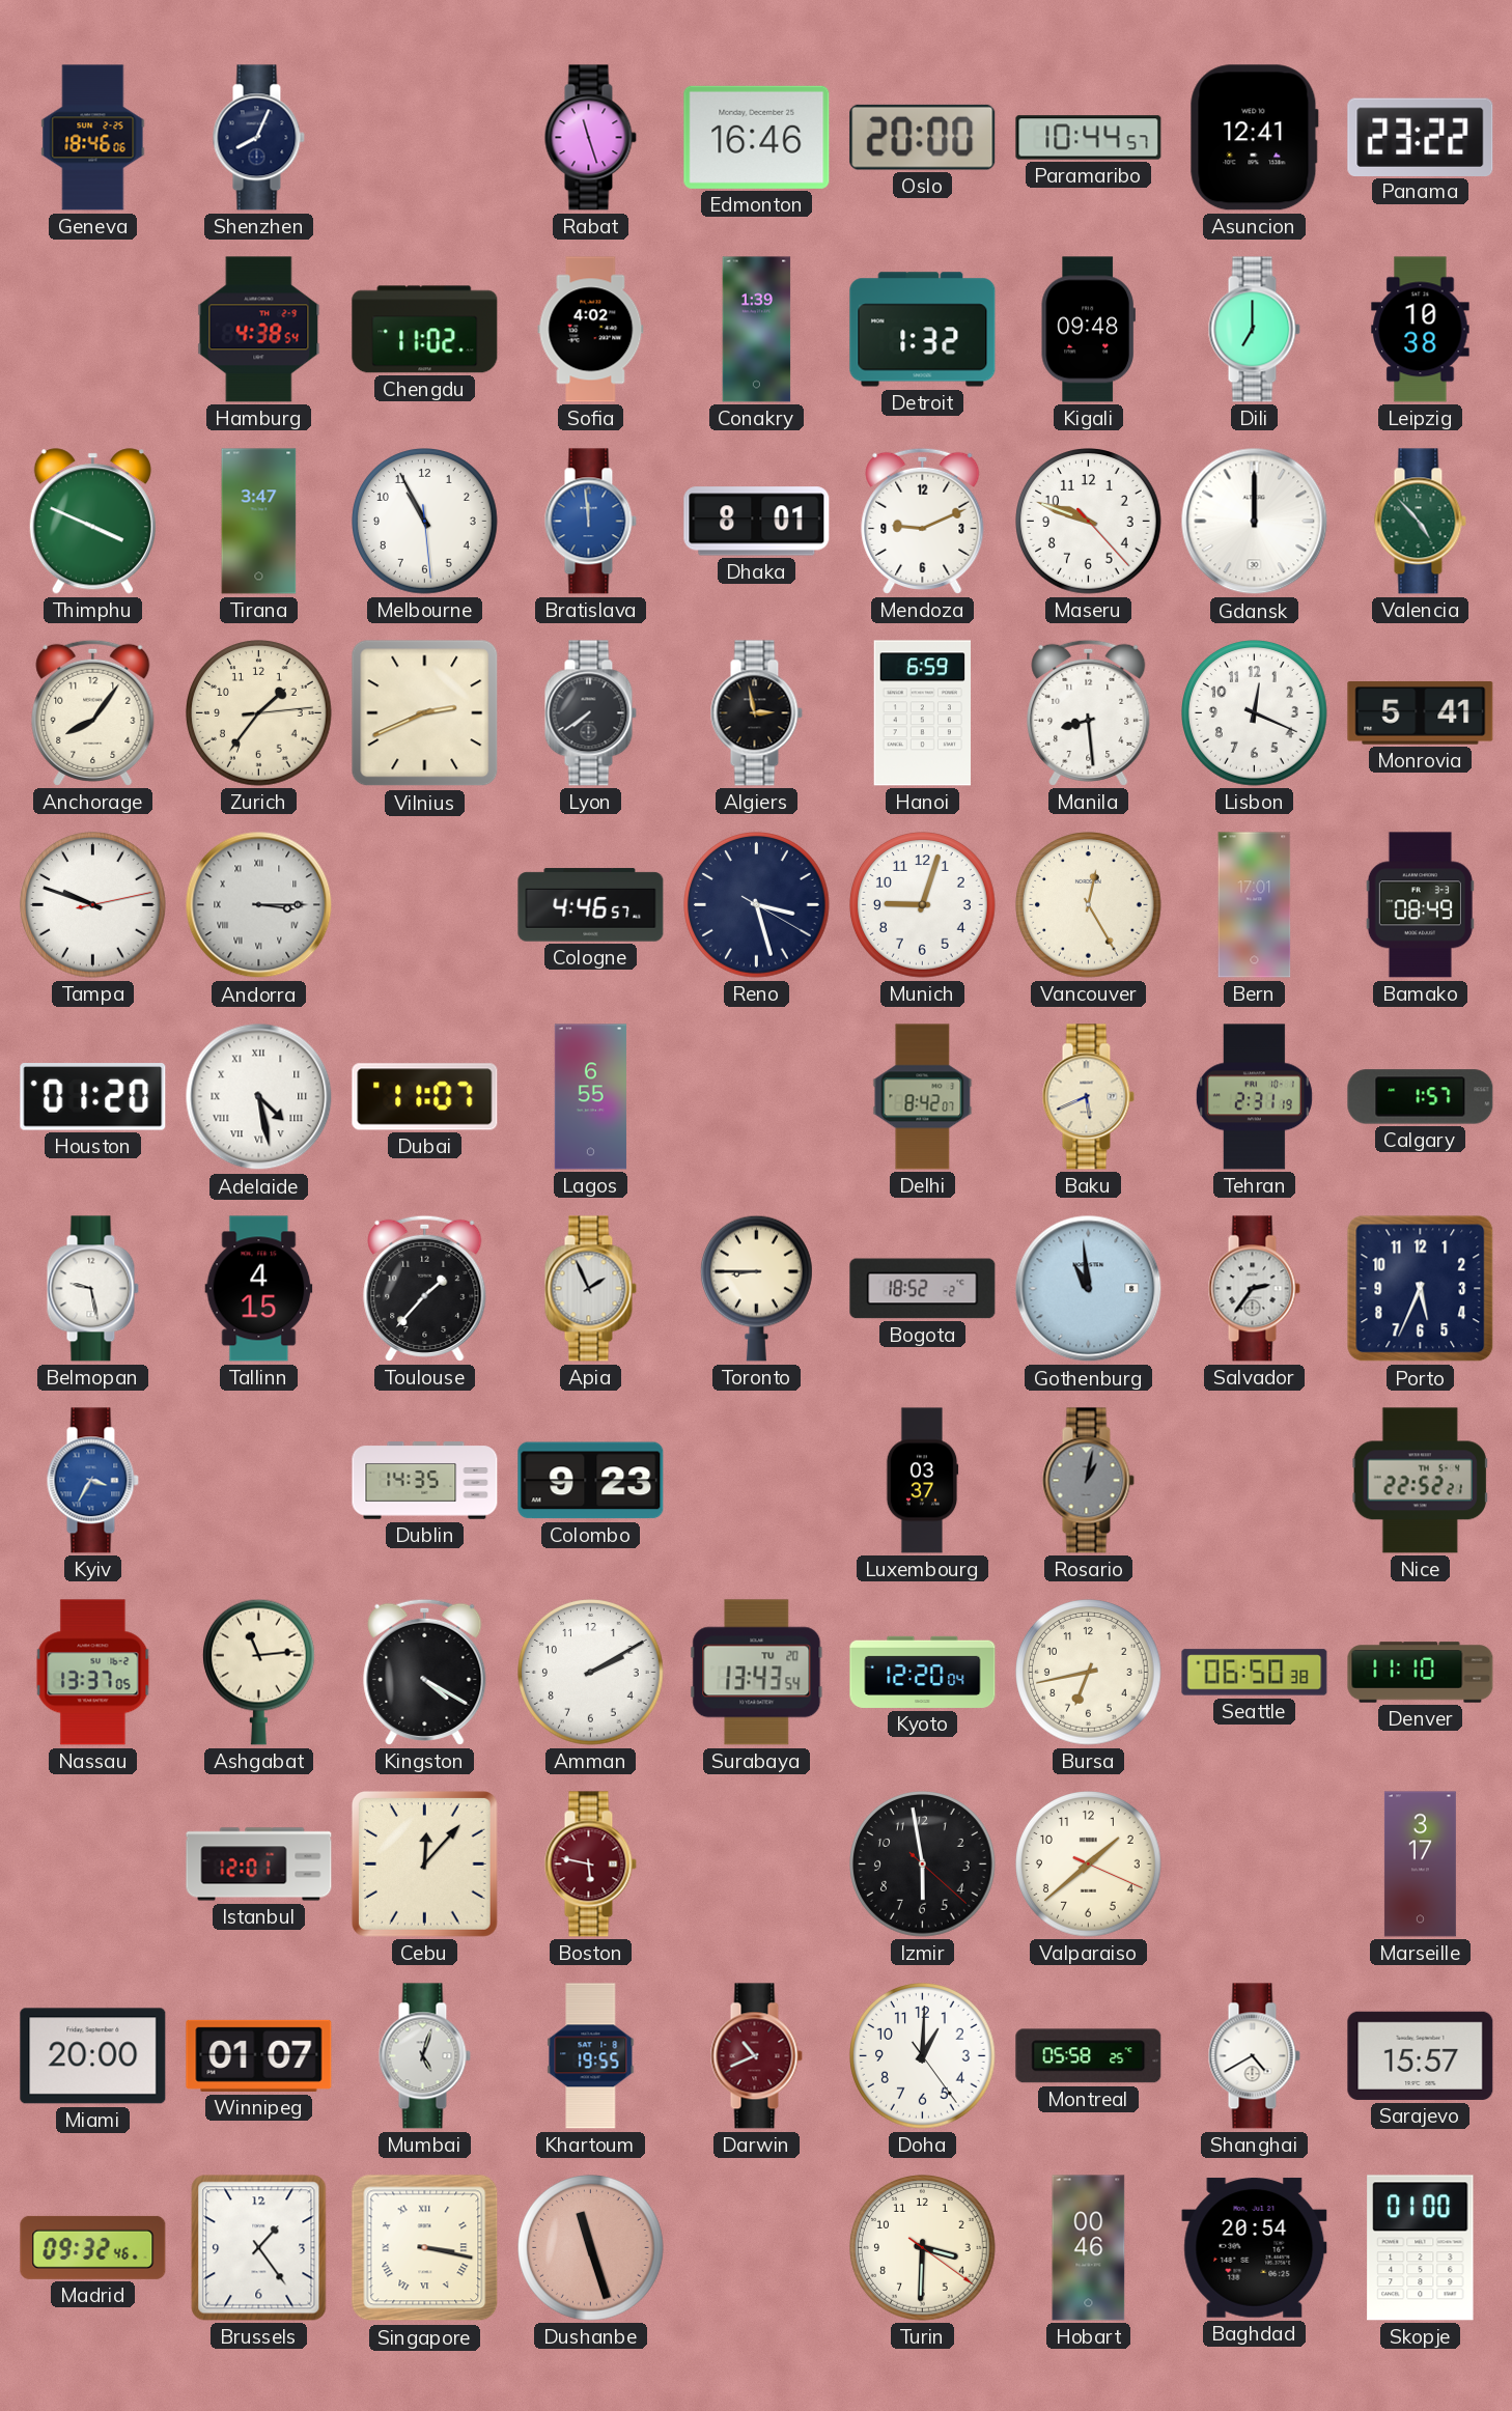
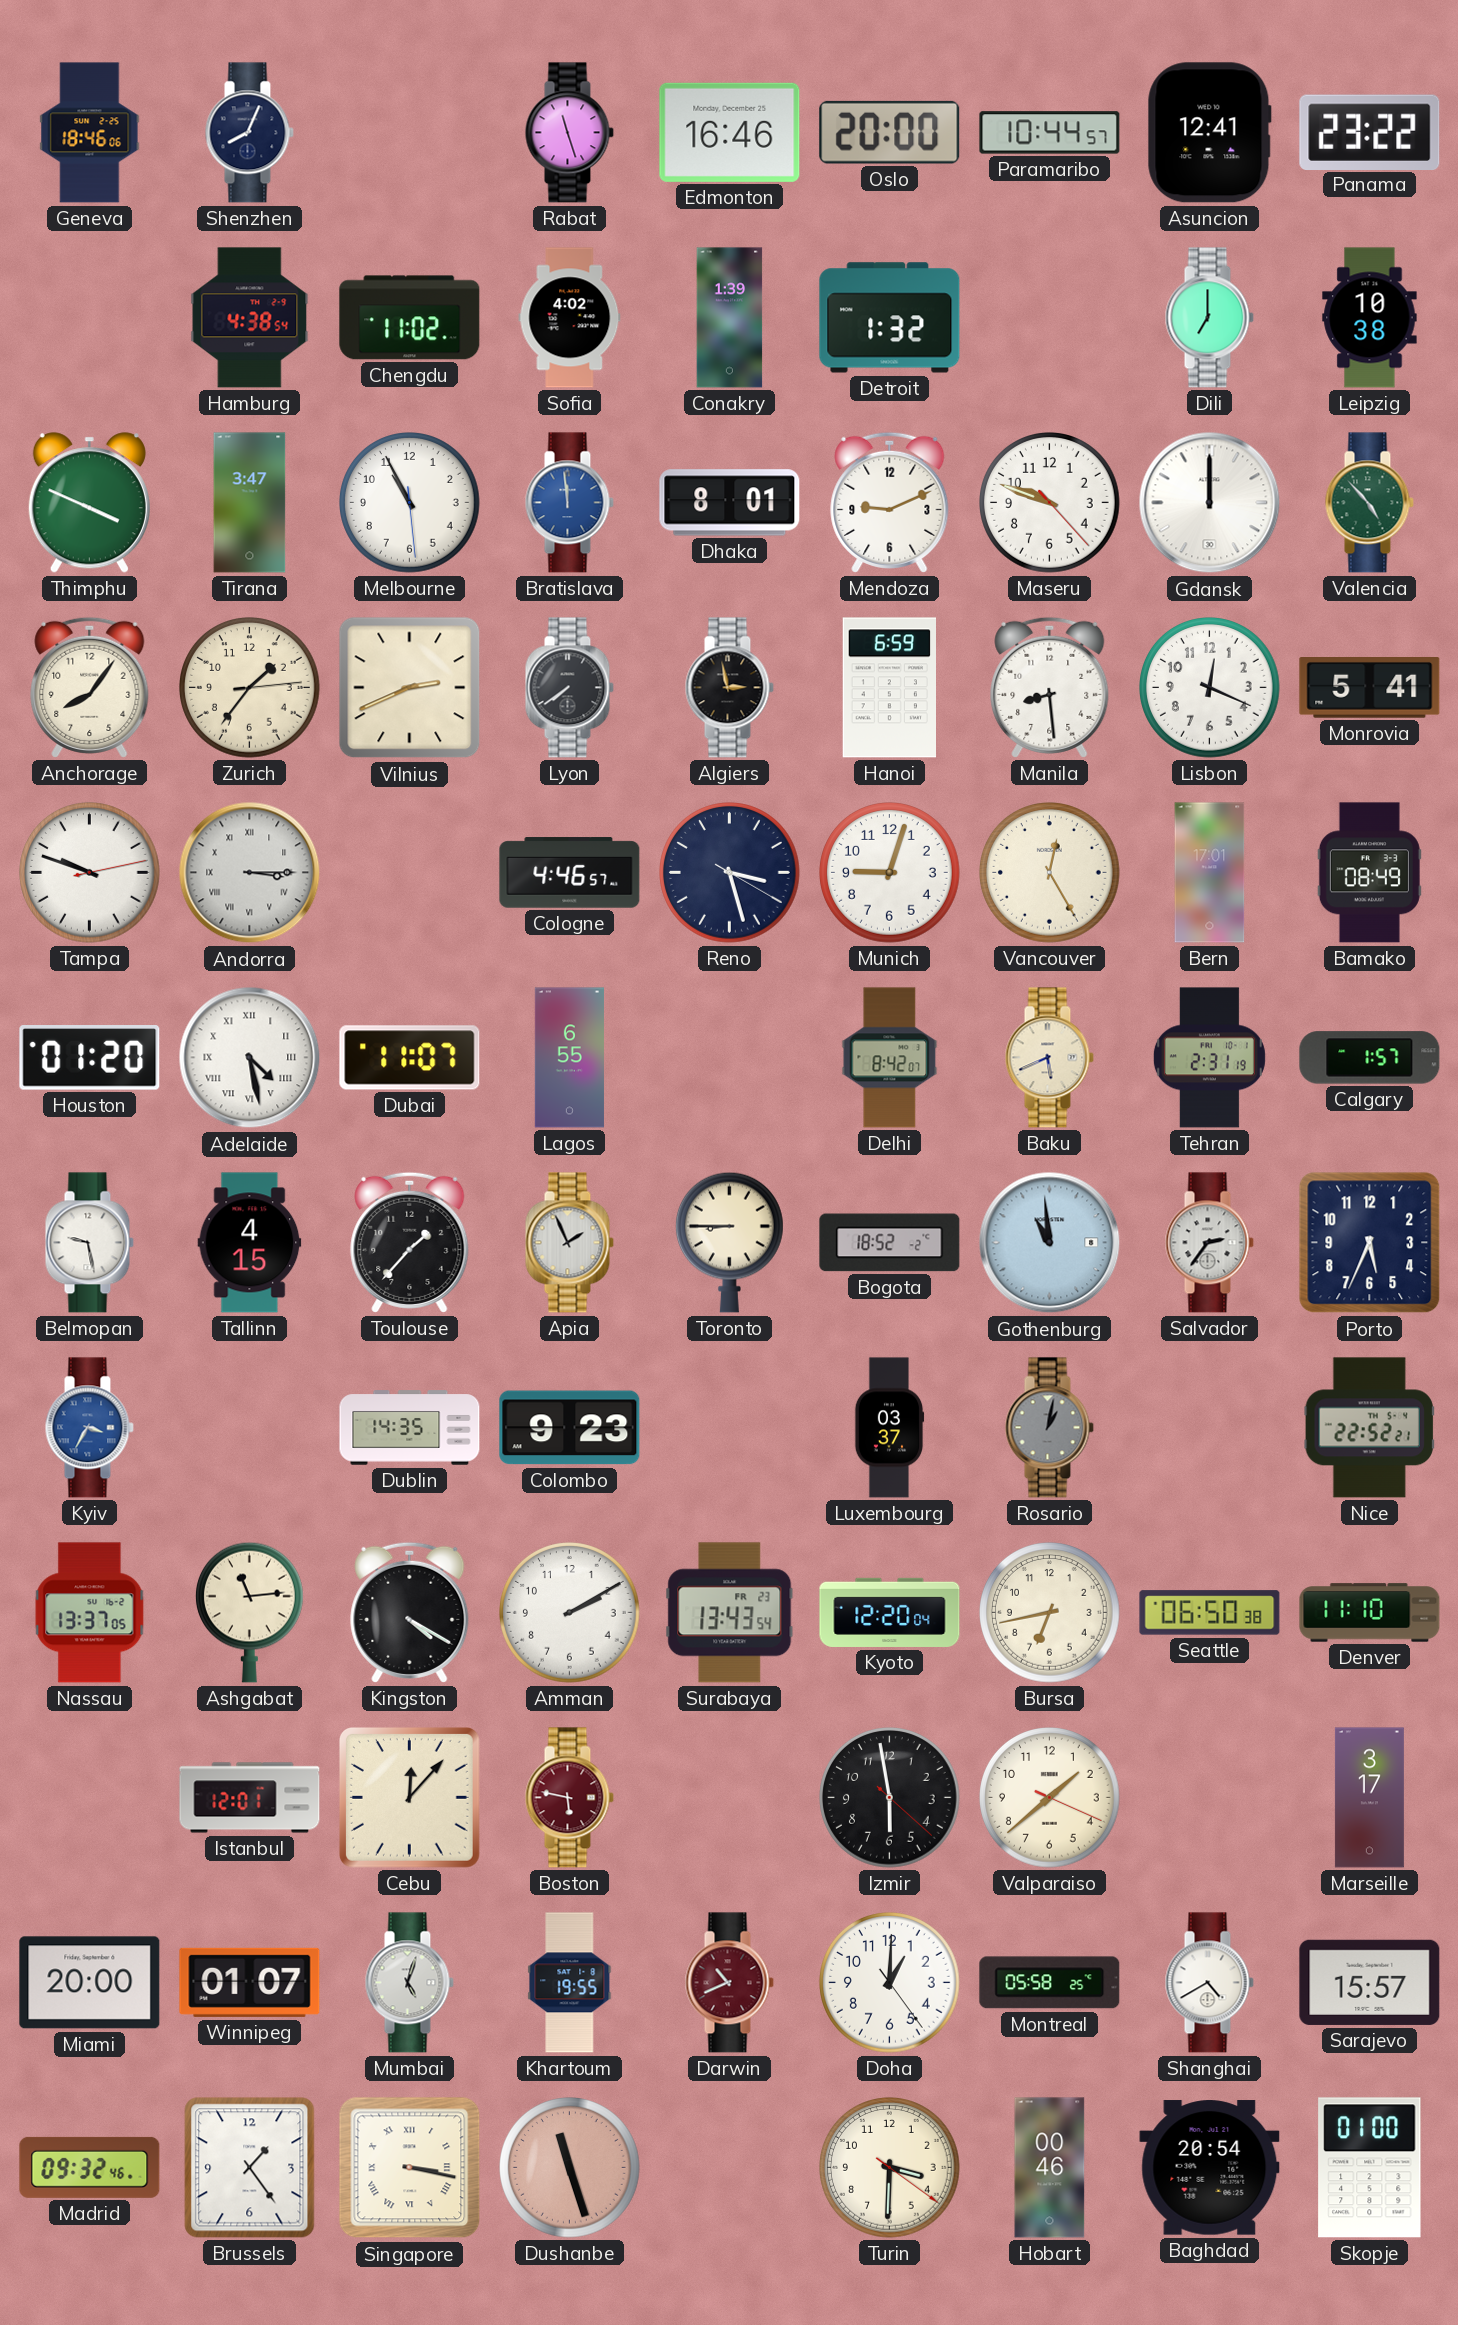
Kigali: 09:48 -> none
Surabaya date: TU 20 -> FR 23
